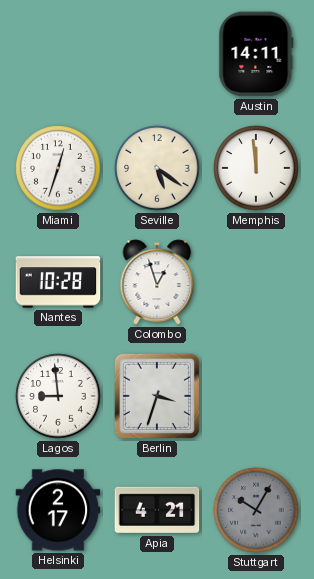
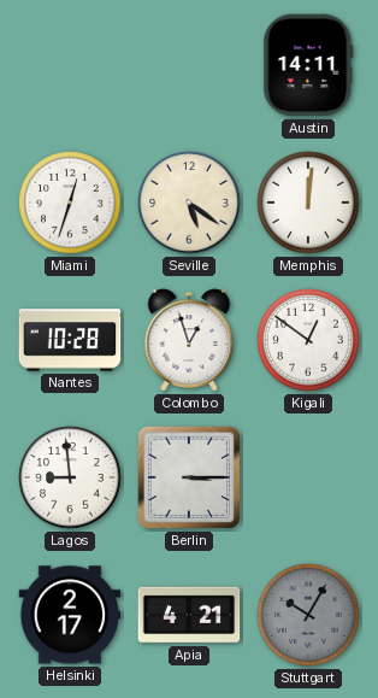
Memphis: 11:59 -> 12:01
Kigali: none -> 12:51
Berlin: 3:33 -> 3:15
